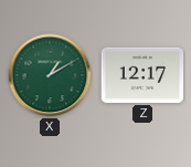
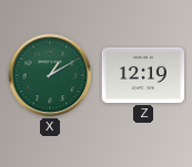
Z: 12:17 -> 12:19
